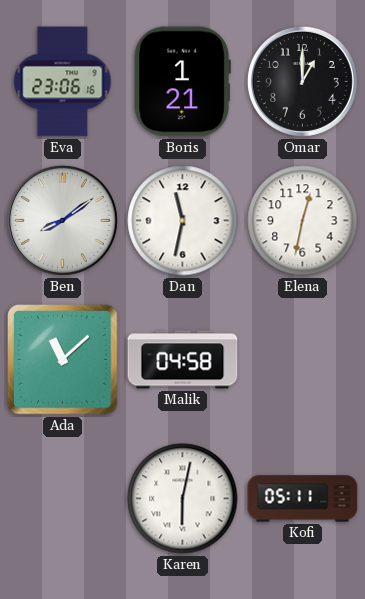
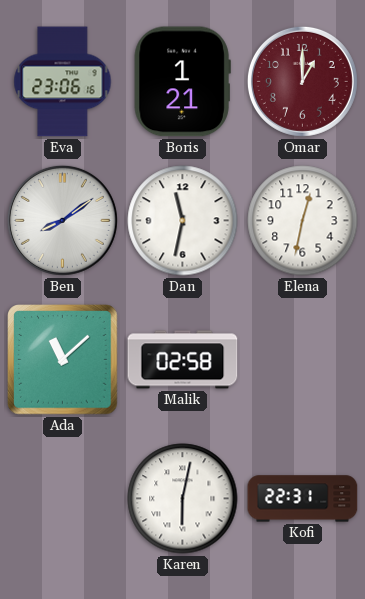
Omar dial: black -> burgundy
Malik: 04:58 -> 02:58
Kofi: 05:11 -> 22:31
